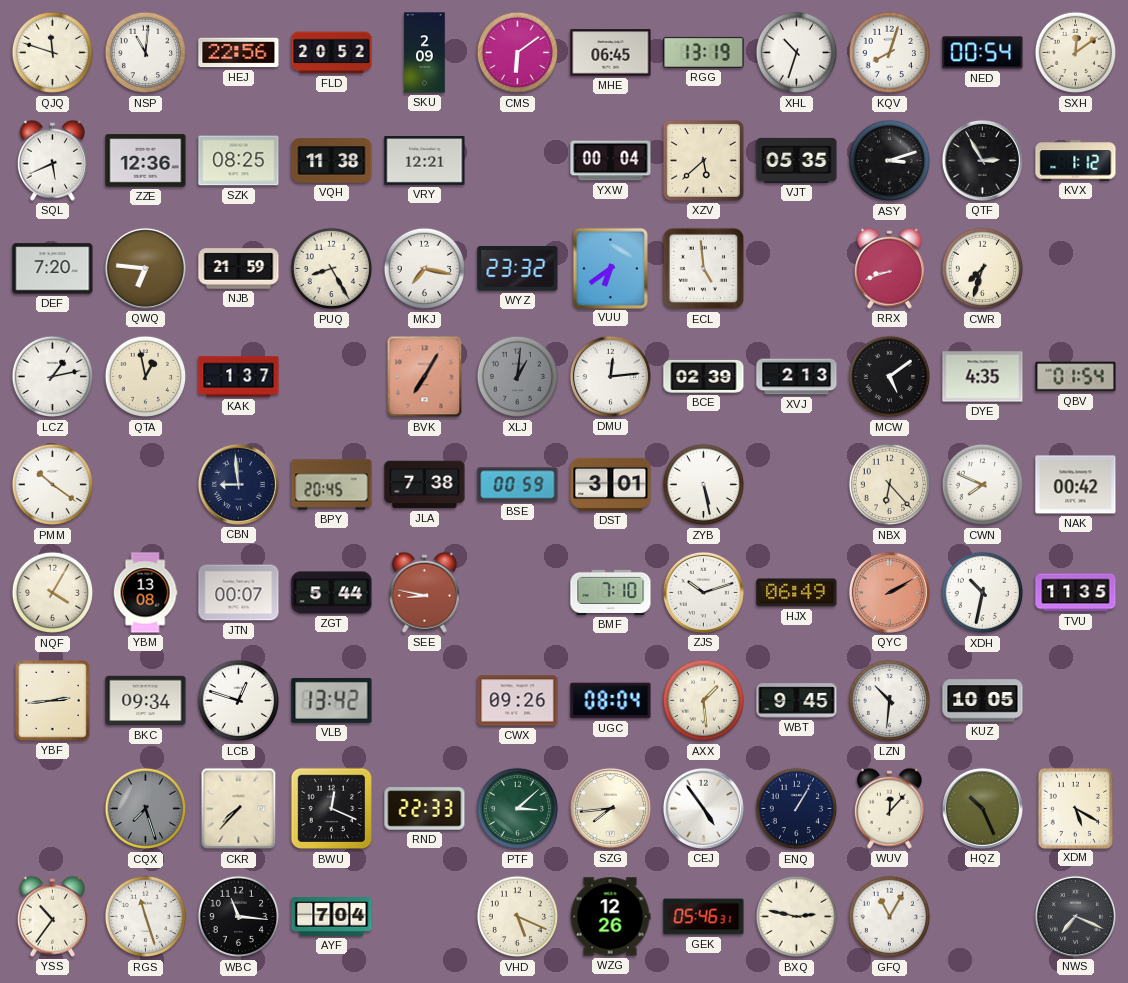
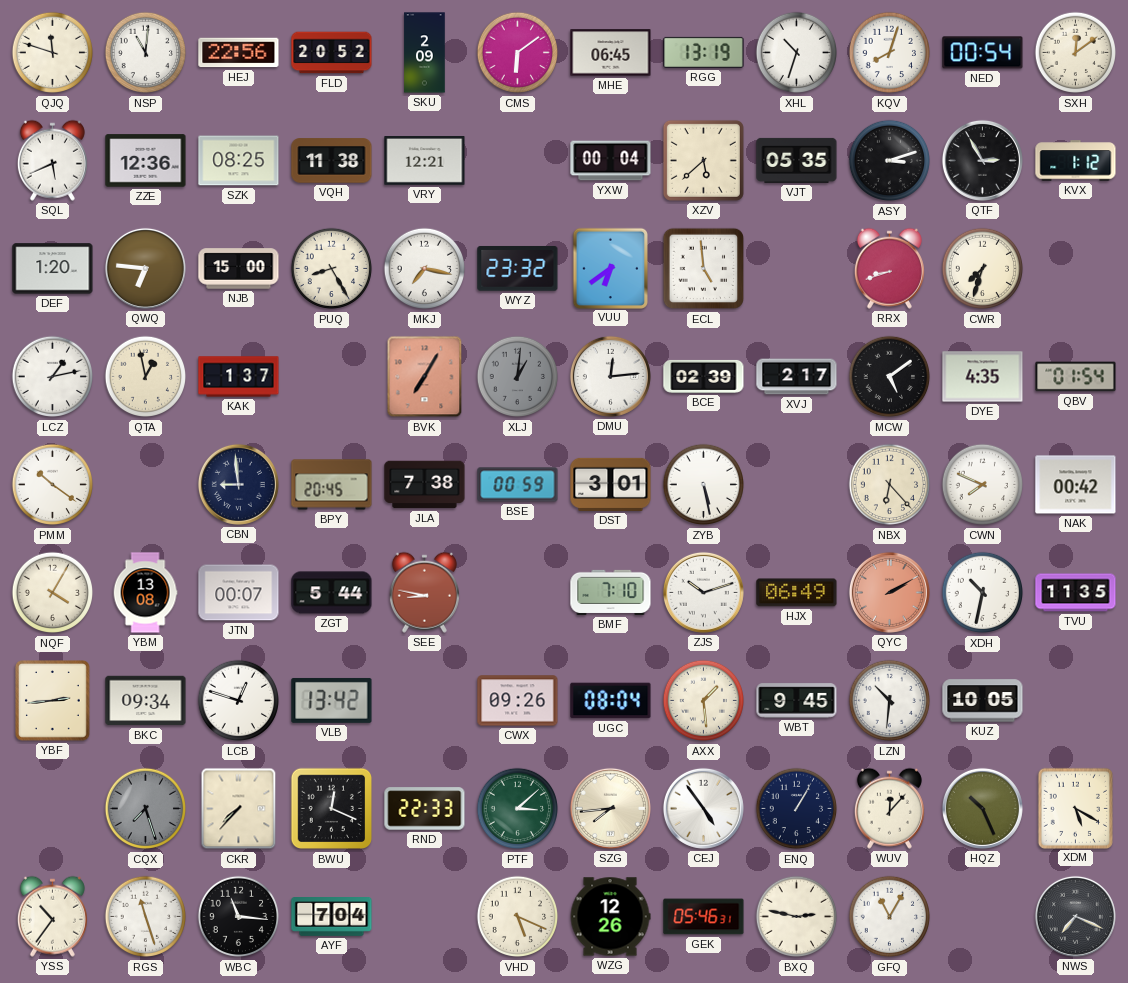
DEF: 7:20 -> 1:20
NJB: 21:59 -> 15:00
XVJ: 2:13 -> 2:17
